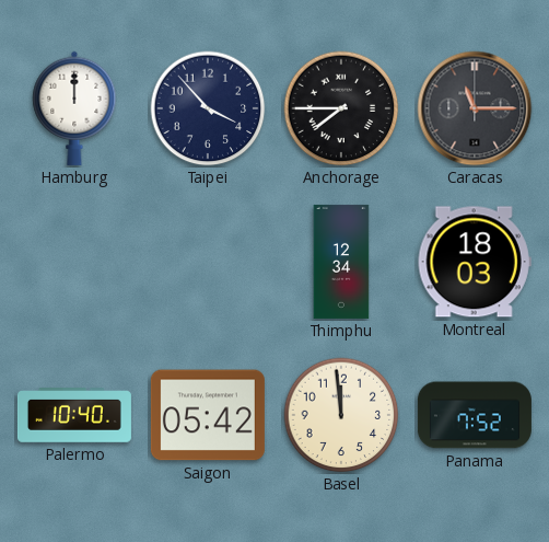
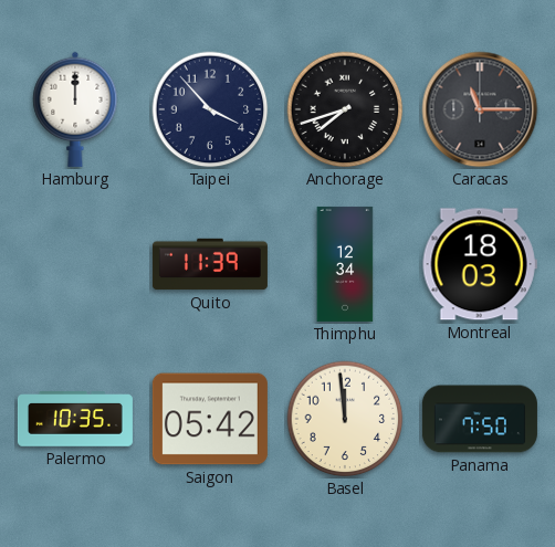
Anchorage: 7:45 -> 7:42
Quito: none -> 11:39
Palermo: 10:40 -> 10:35
Panama: 7:52 -> 7:50
